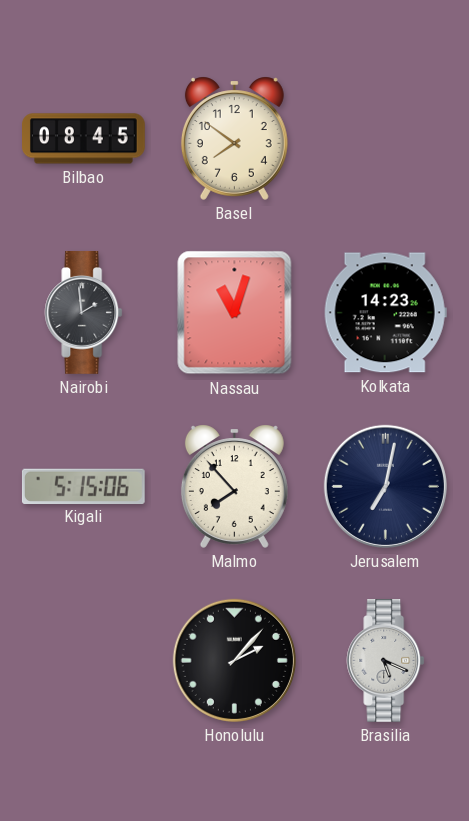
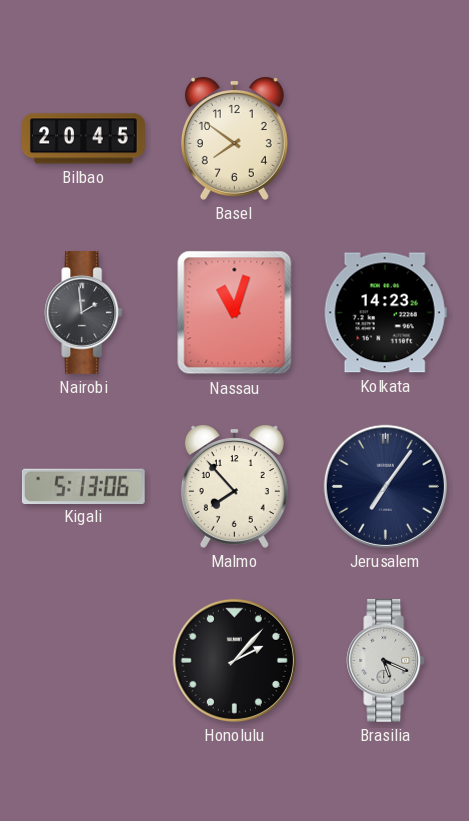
Bilbao: 08:45 -> 20:45
Kigali: 5:15 -> 5:13
Jerusalem: 7:02 -> 7:06
